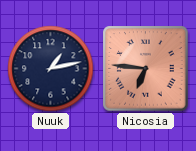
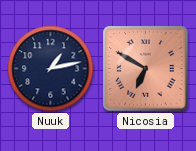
Nicosia: 6:46 -> 6:50
